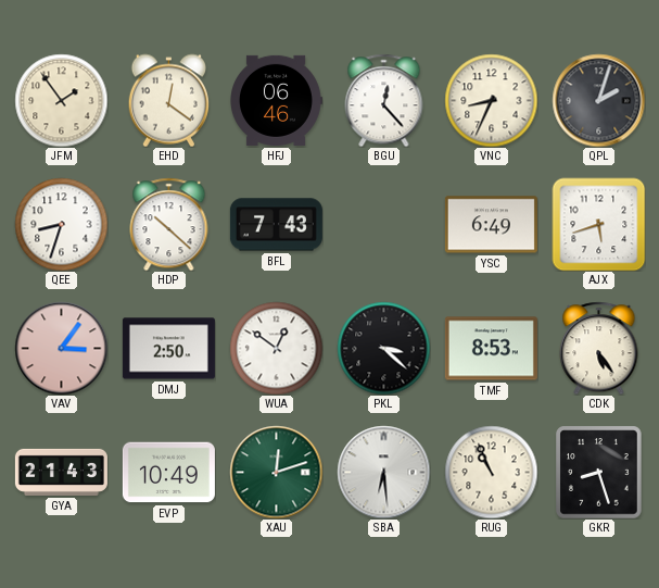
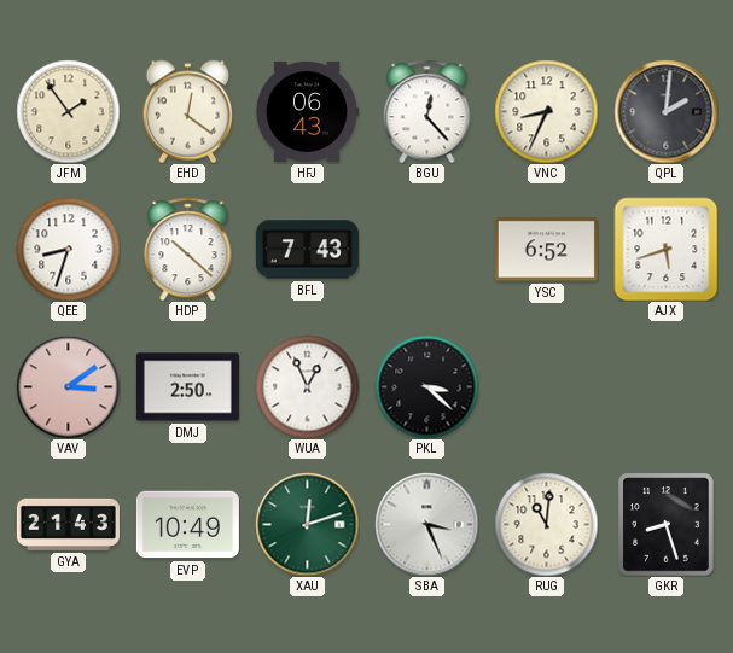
HFJ: 06:46 -> 06:43
QPL: 2:03 -> 2:01
YSC: 6:49 -> 6:52
VAV: 3:06 -> 3:09
WUA: 12:51 -> 12:56
TMF: 8:53 -> none
CDK: 5:24 -> none
SBA: 6:29 -> 3:26
RUG: 10:56 -> 11:01
